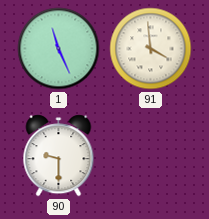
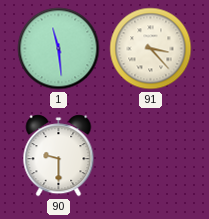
1: 11:26 -> 11:29
91: 3:59 -> 3:23
